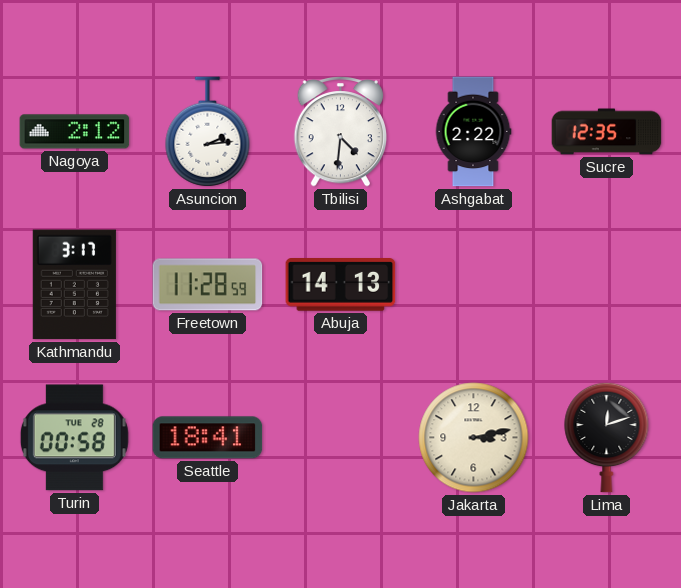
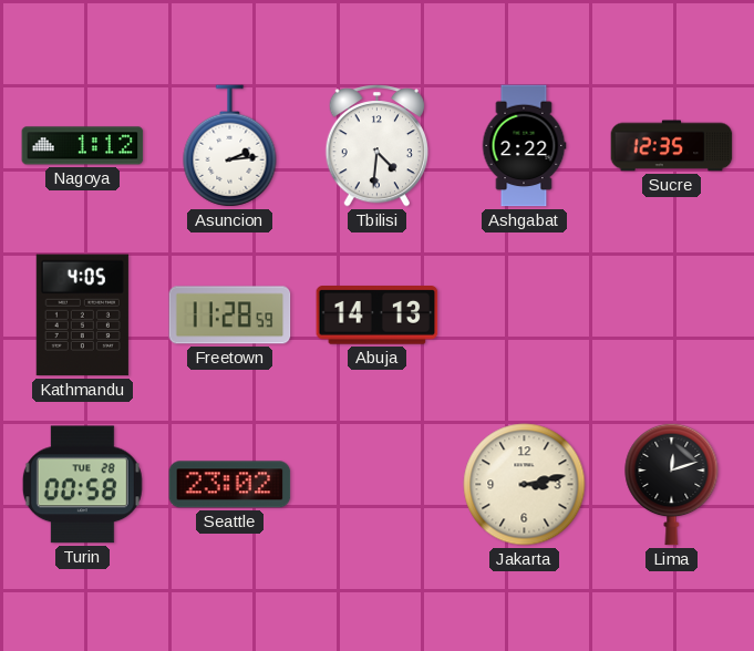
Nagoya: 2:12 -> 1:12
Kathmandu: 3:17 -> 4:05
Seattle: 18:41 -> 23:02
